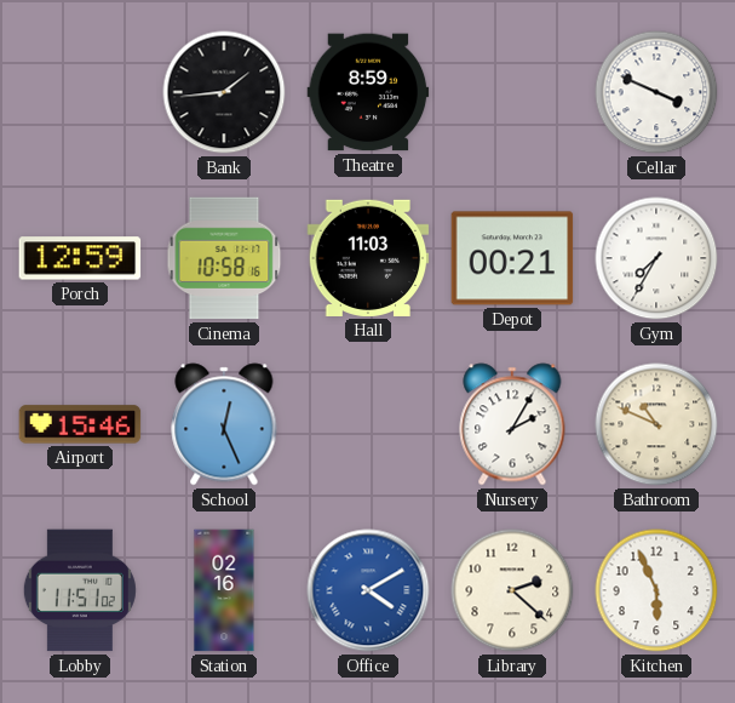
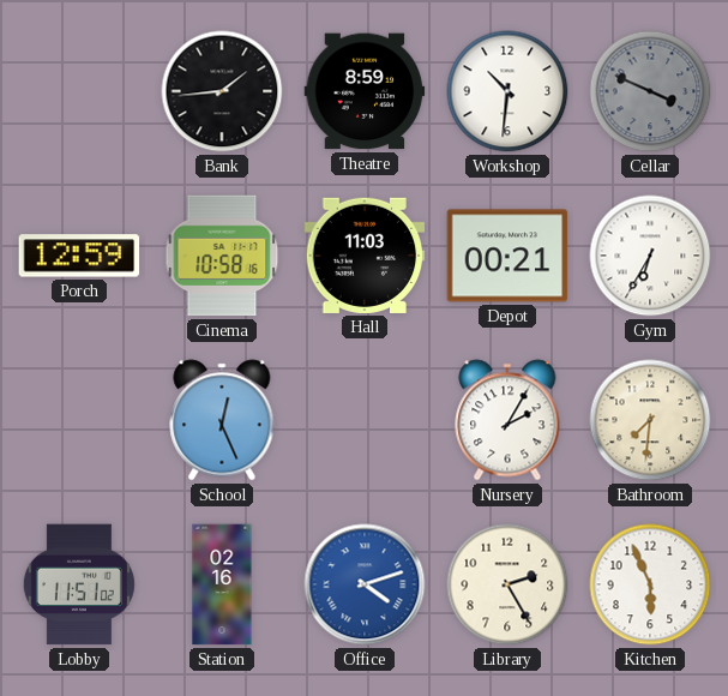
Workshop: none -> 10:31
Cellar dial: white -> grey
Gym: 7:35 -> 6:35
Airport: 15:46 -> none
Bathroom: 10:49 -> 7:31
Office: 4:10 -> 4:12
Library: 2:22 -> 2:25
